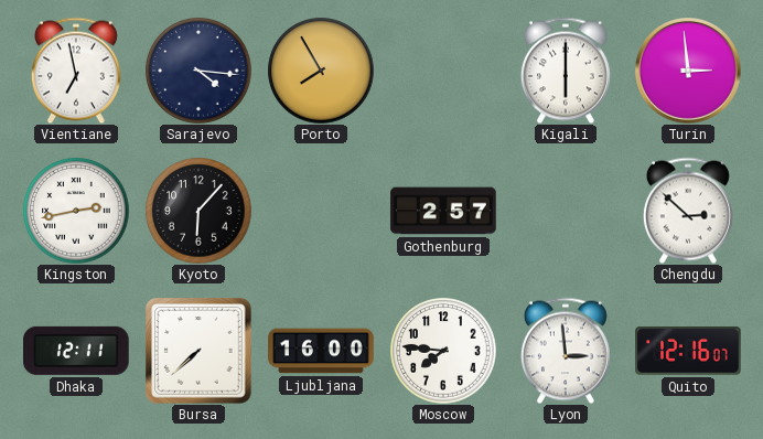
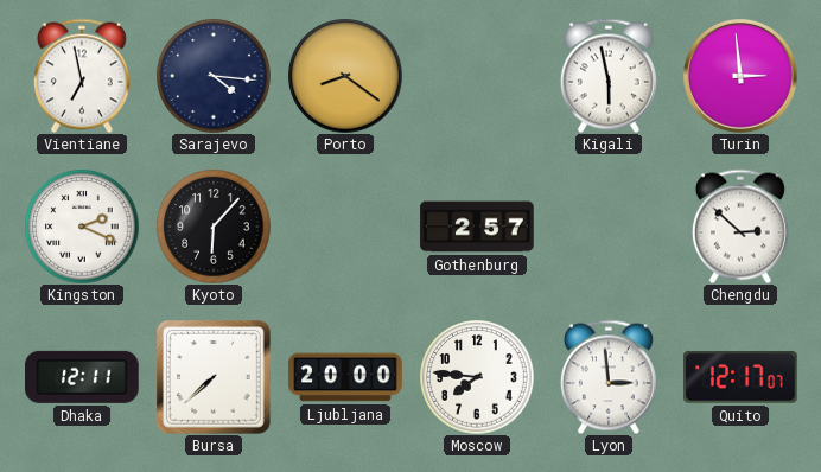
Porto: 7:55 -> 8:21
Kigali: 6:00 -> 5:58
Kingston: 2:43 -> 2:19
Ljubljana: 16:00 -> 20:00
Quito: 12:16 -> 12:17
